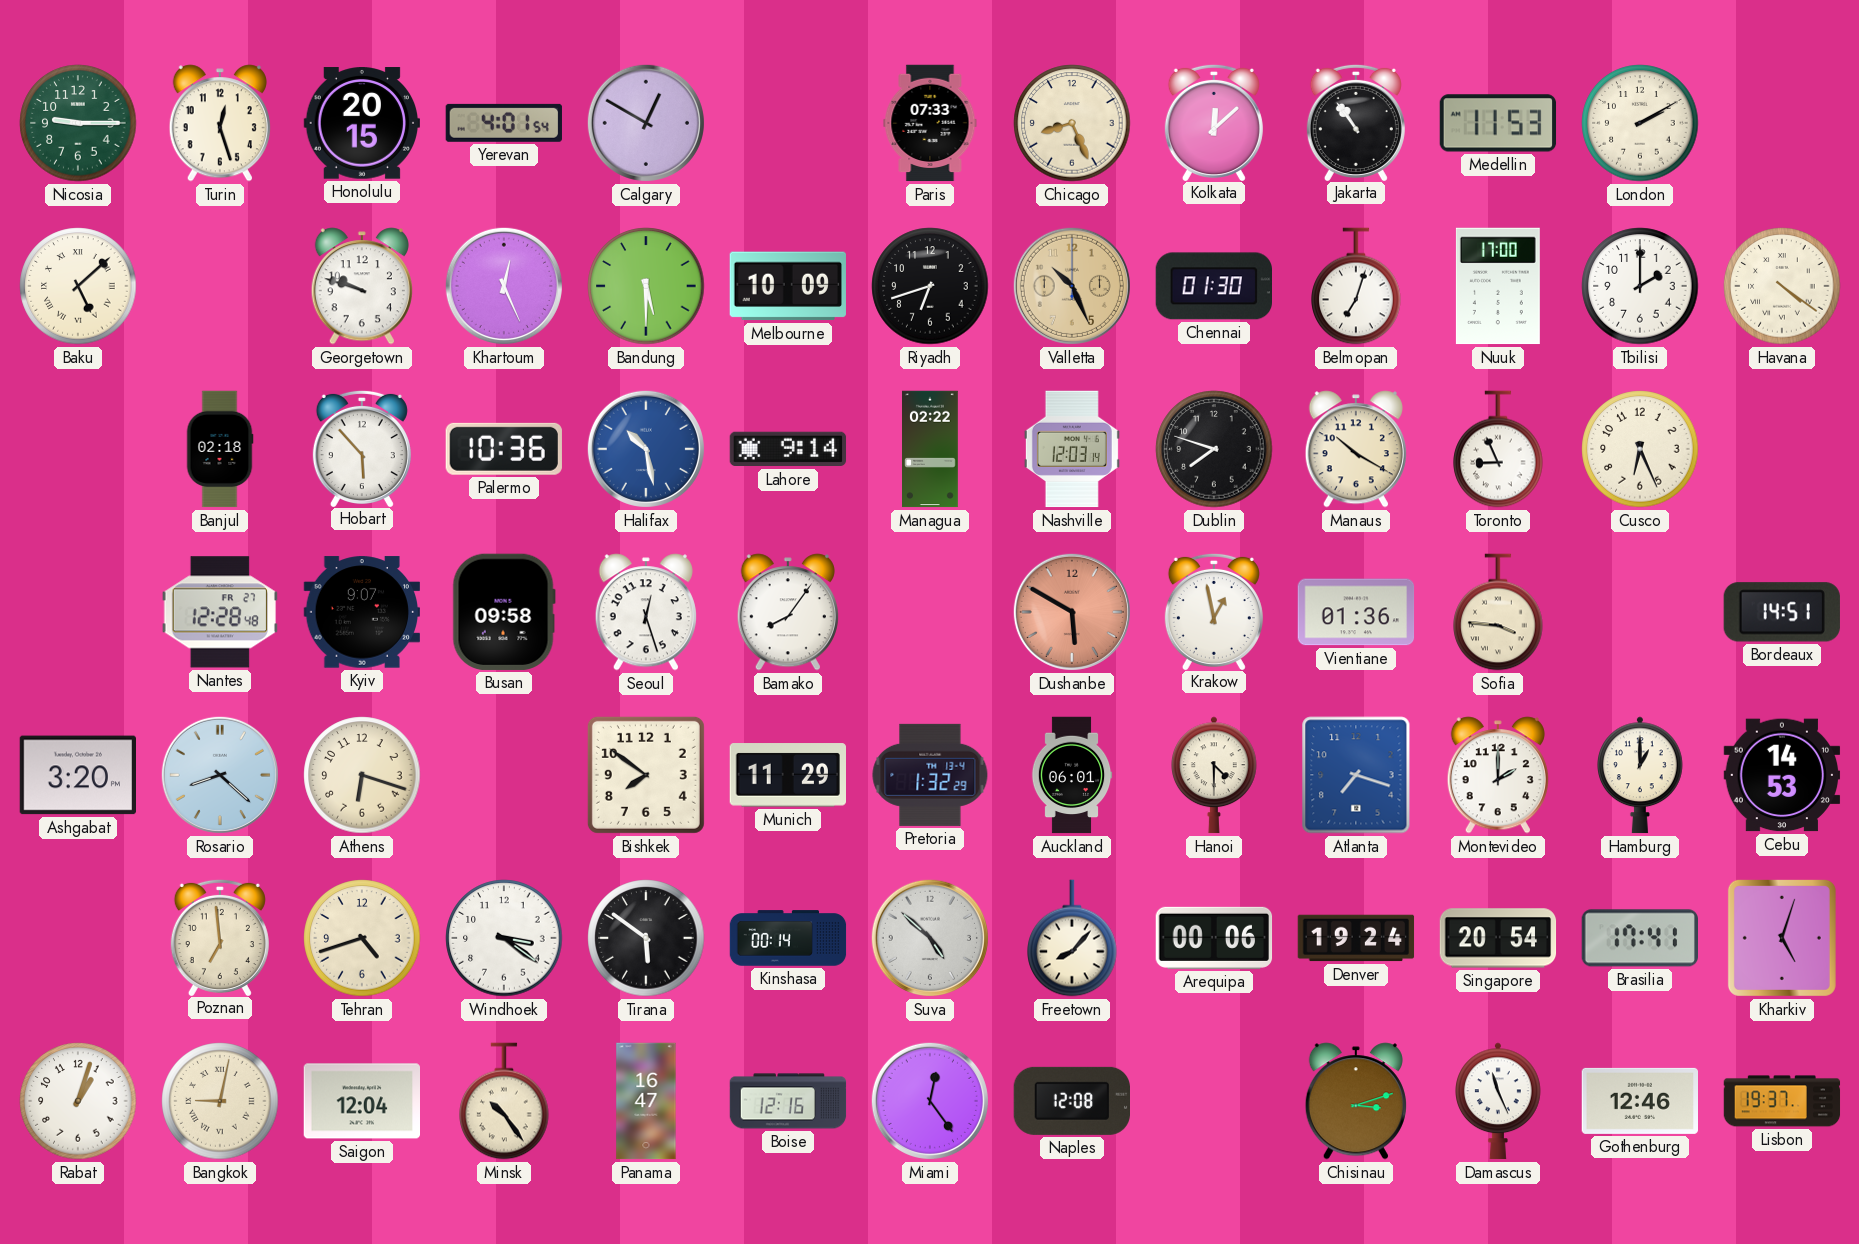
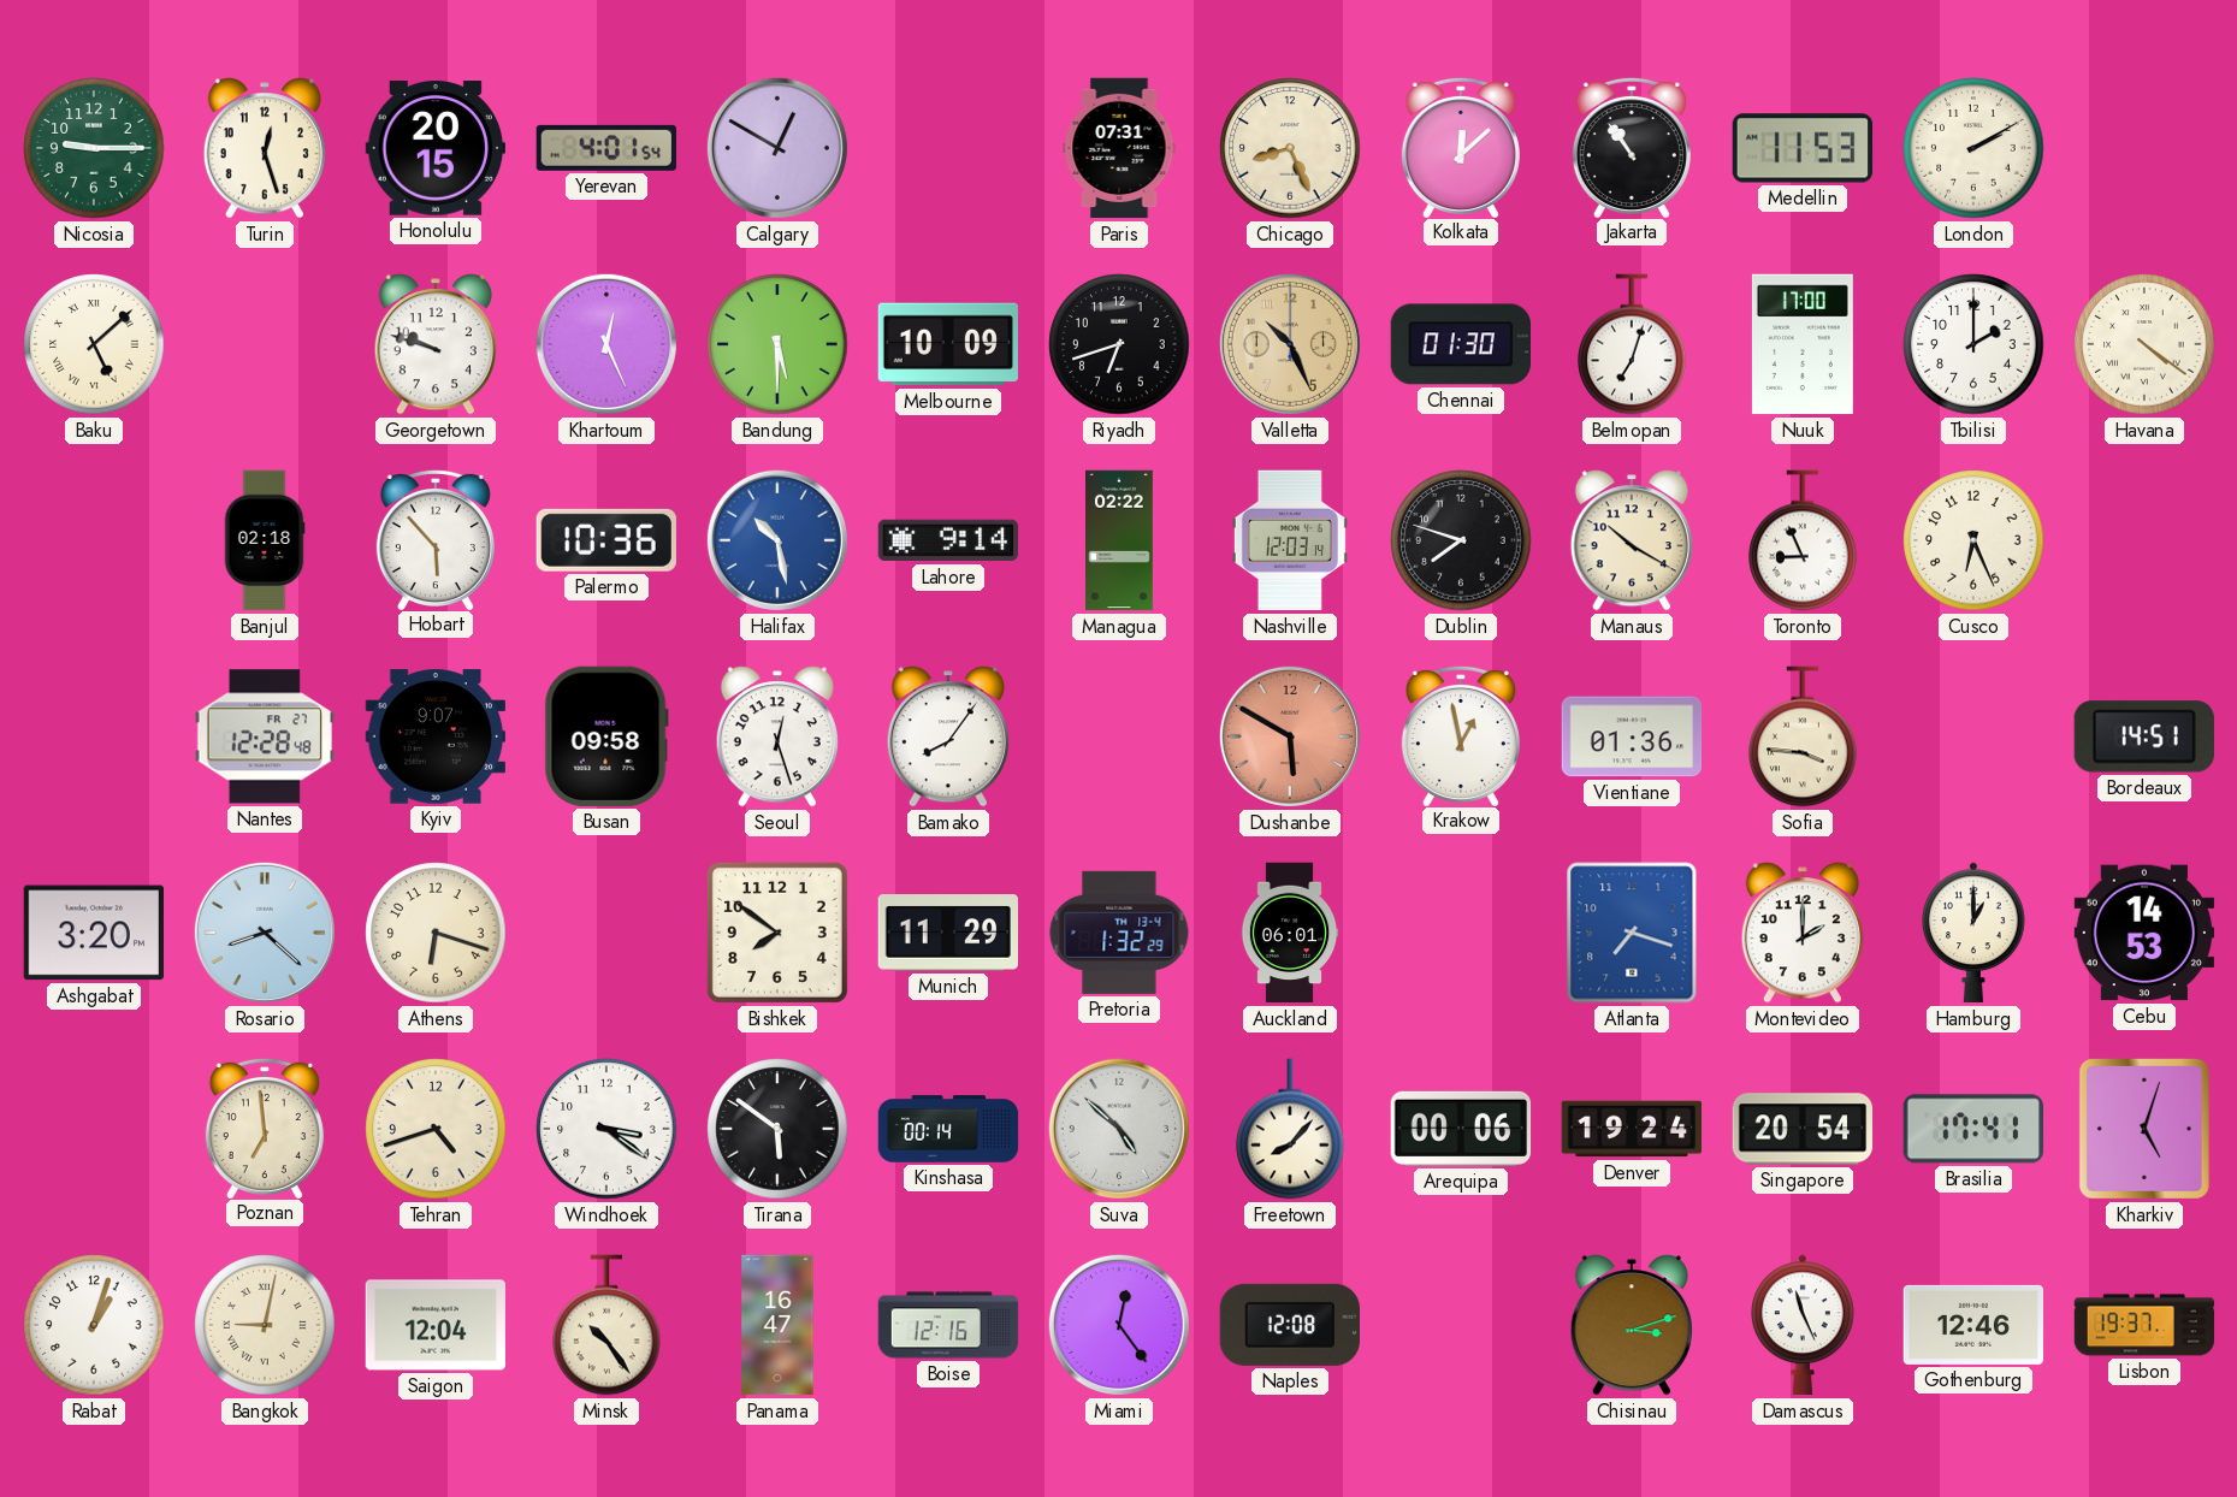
Paris: 07:33 -> 07:31
Hanoi: 4:30 -> none
